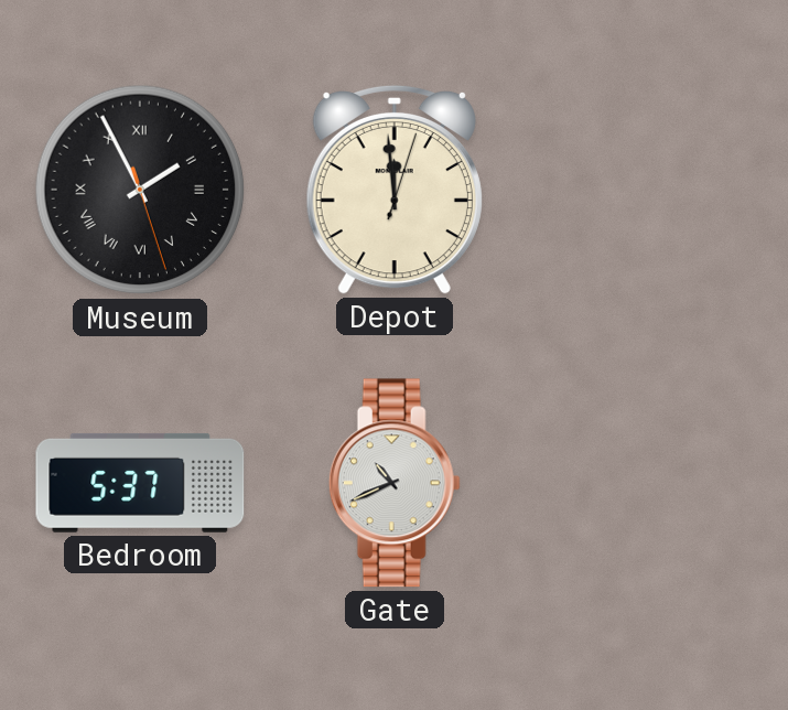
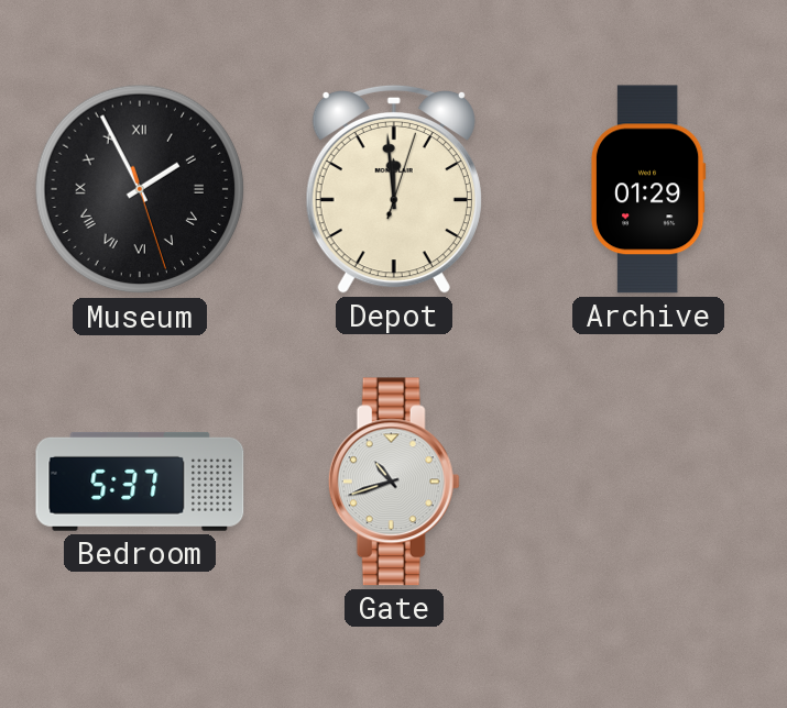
Archive: none -> 01:29
Gate: 10:41 -> 10:42
